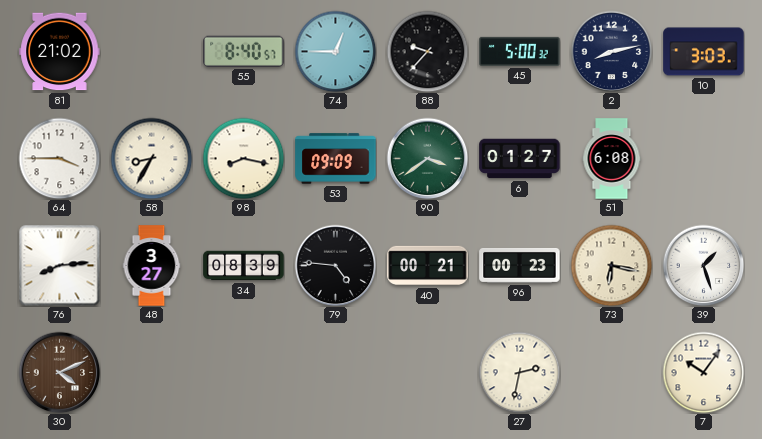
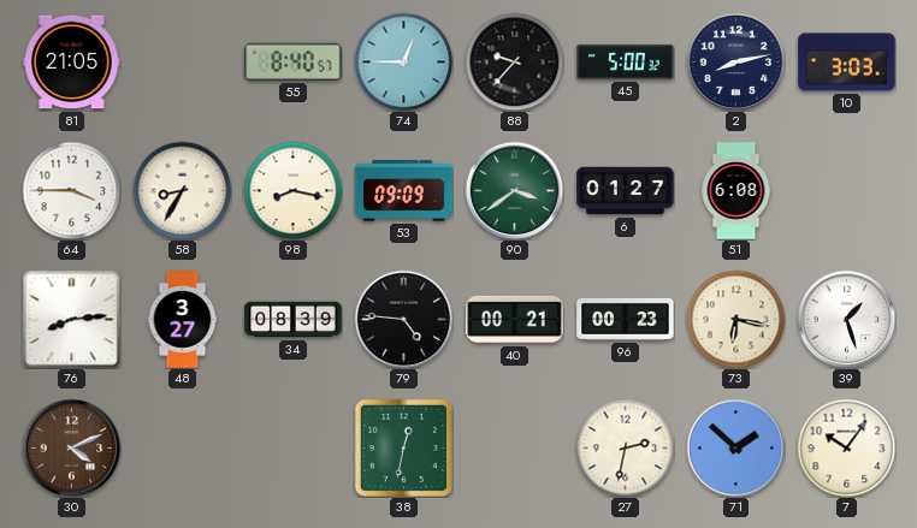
81: 21:02 -> 21:05
38: none -> 12:32
71: none -> 1:52
